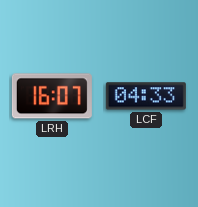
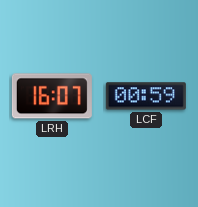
LCF: 04:33 -> 00:59
